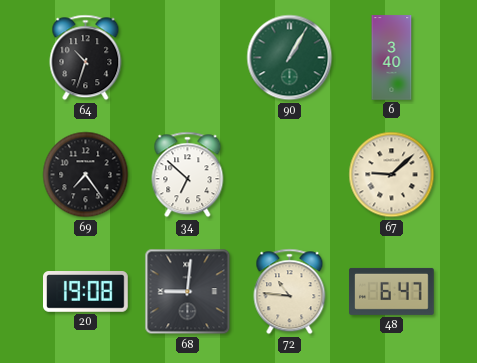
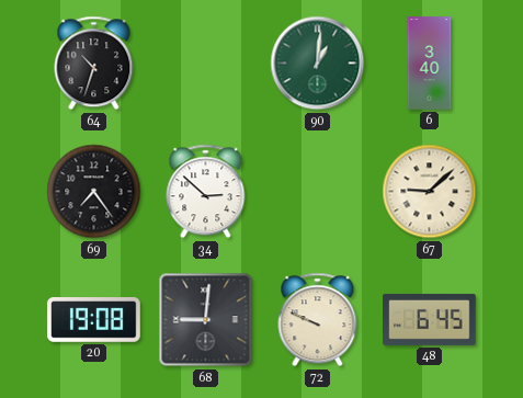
90: 1:05 -> 1:01
34: 6:52 -> 2:52
72: 10:46 -> 9:49
48: 6:47 -> 6:45
